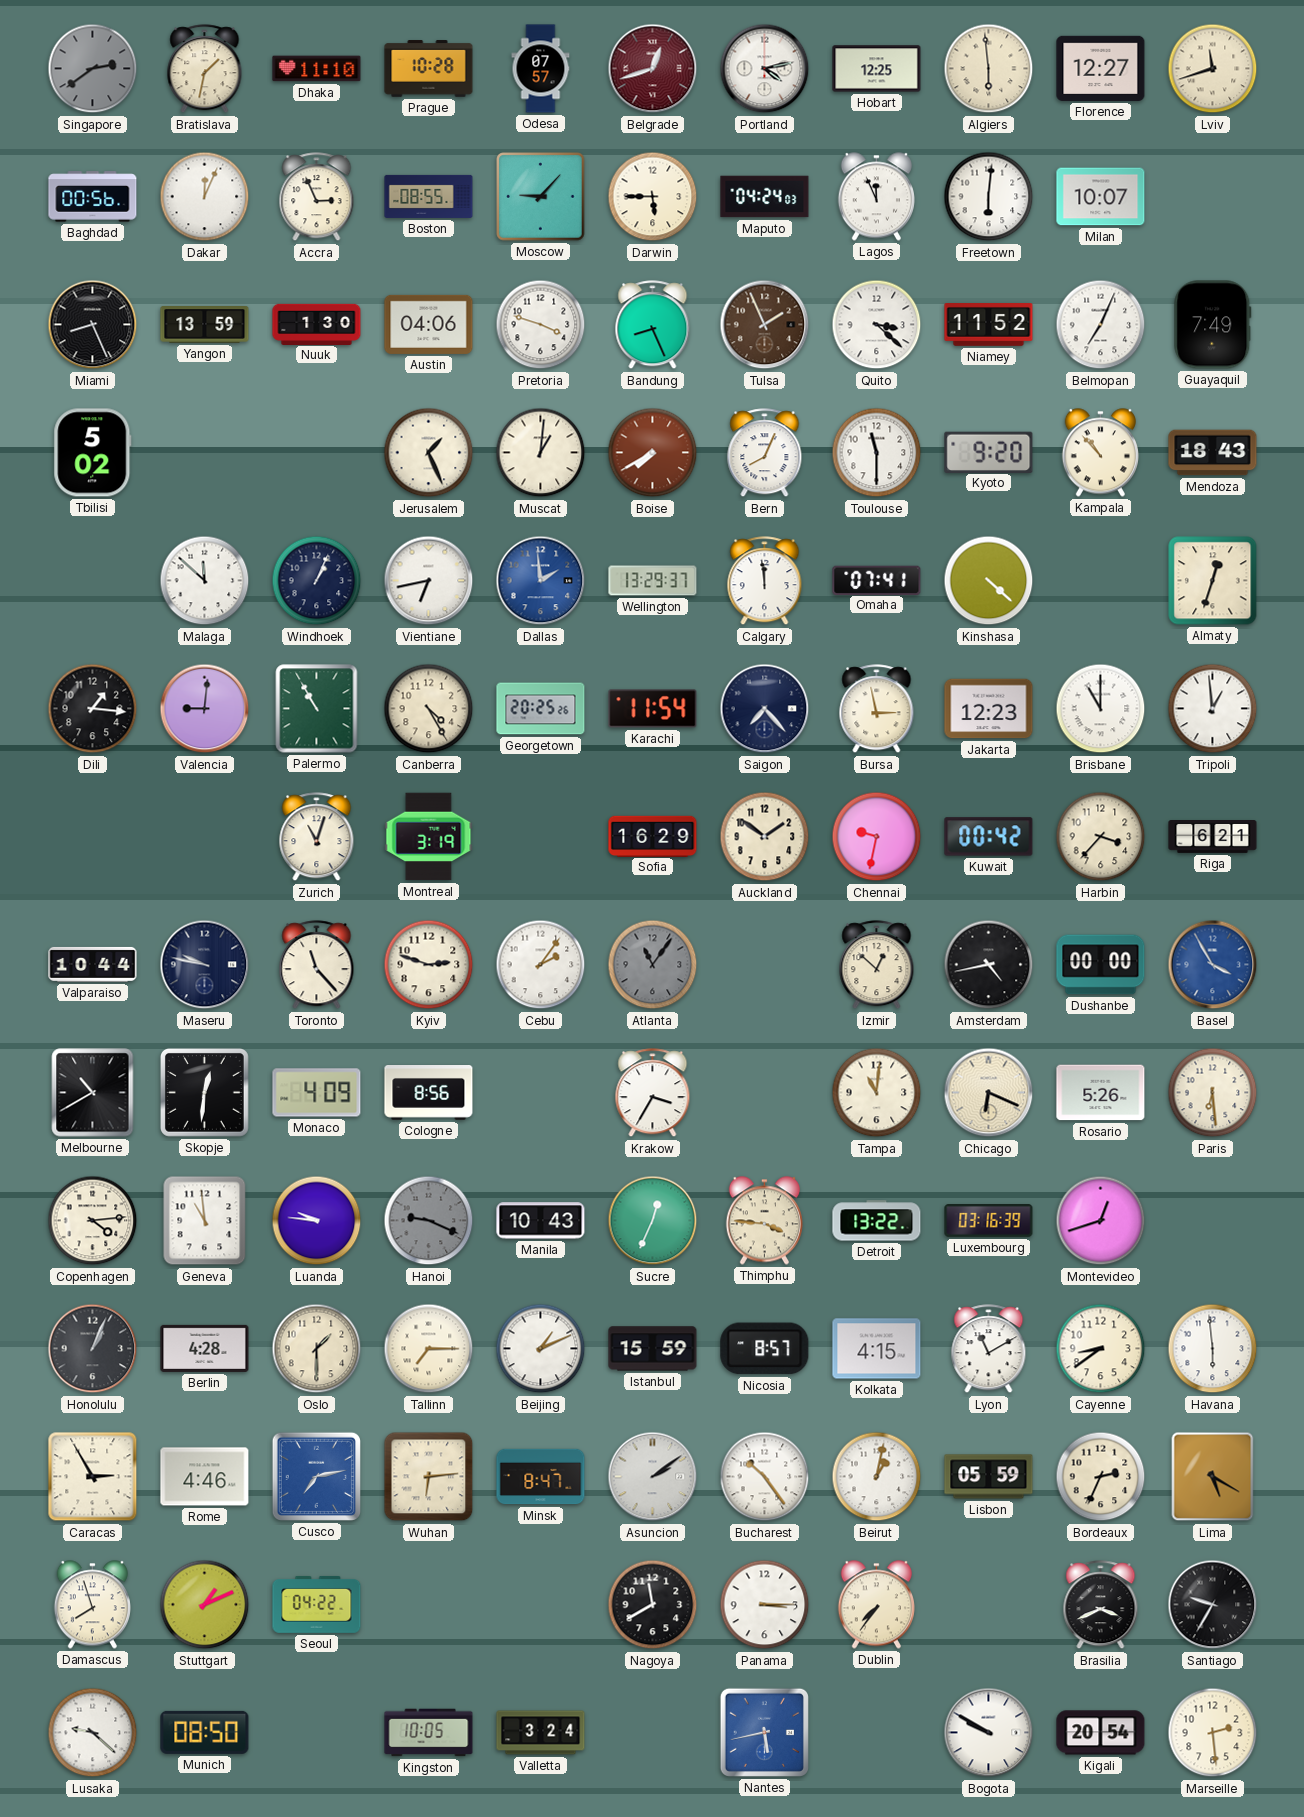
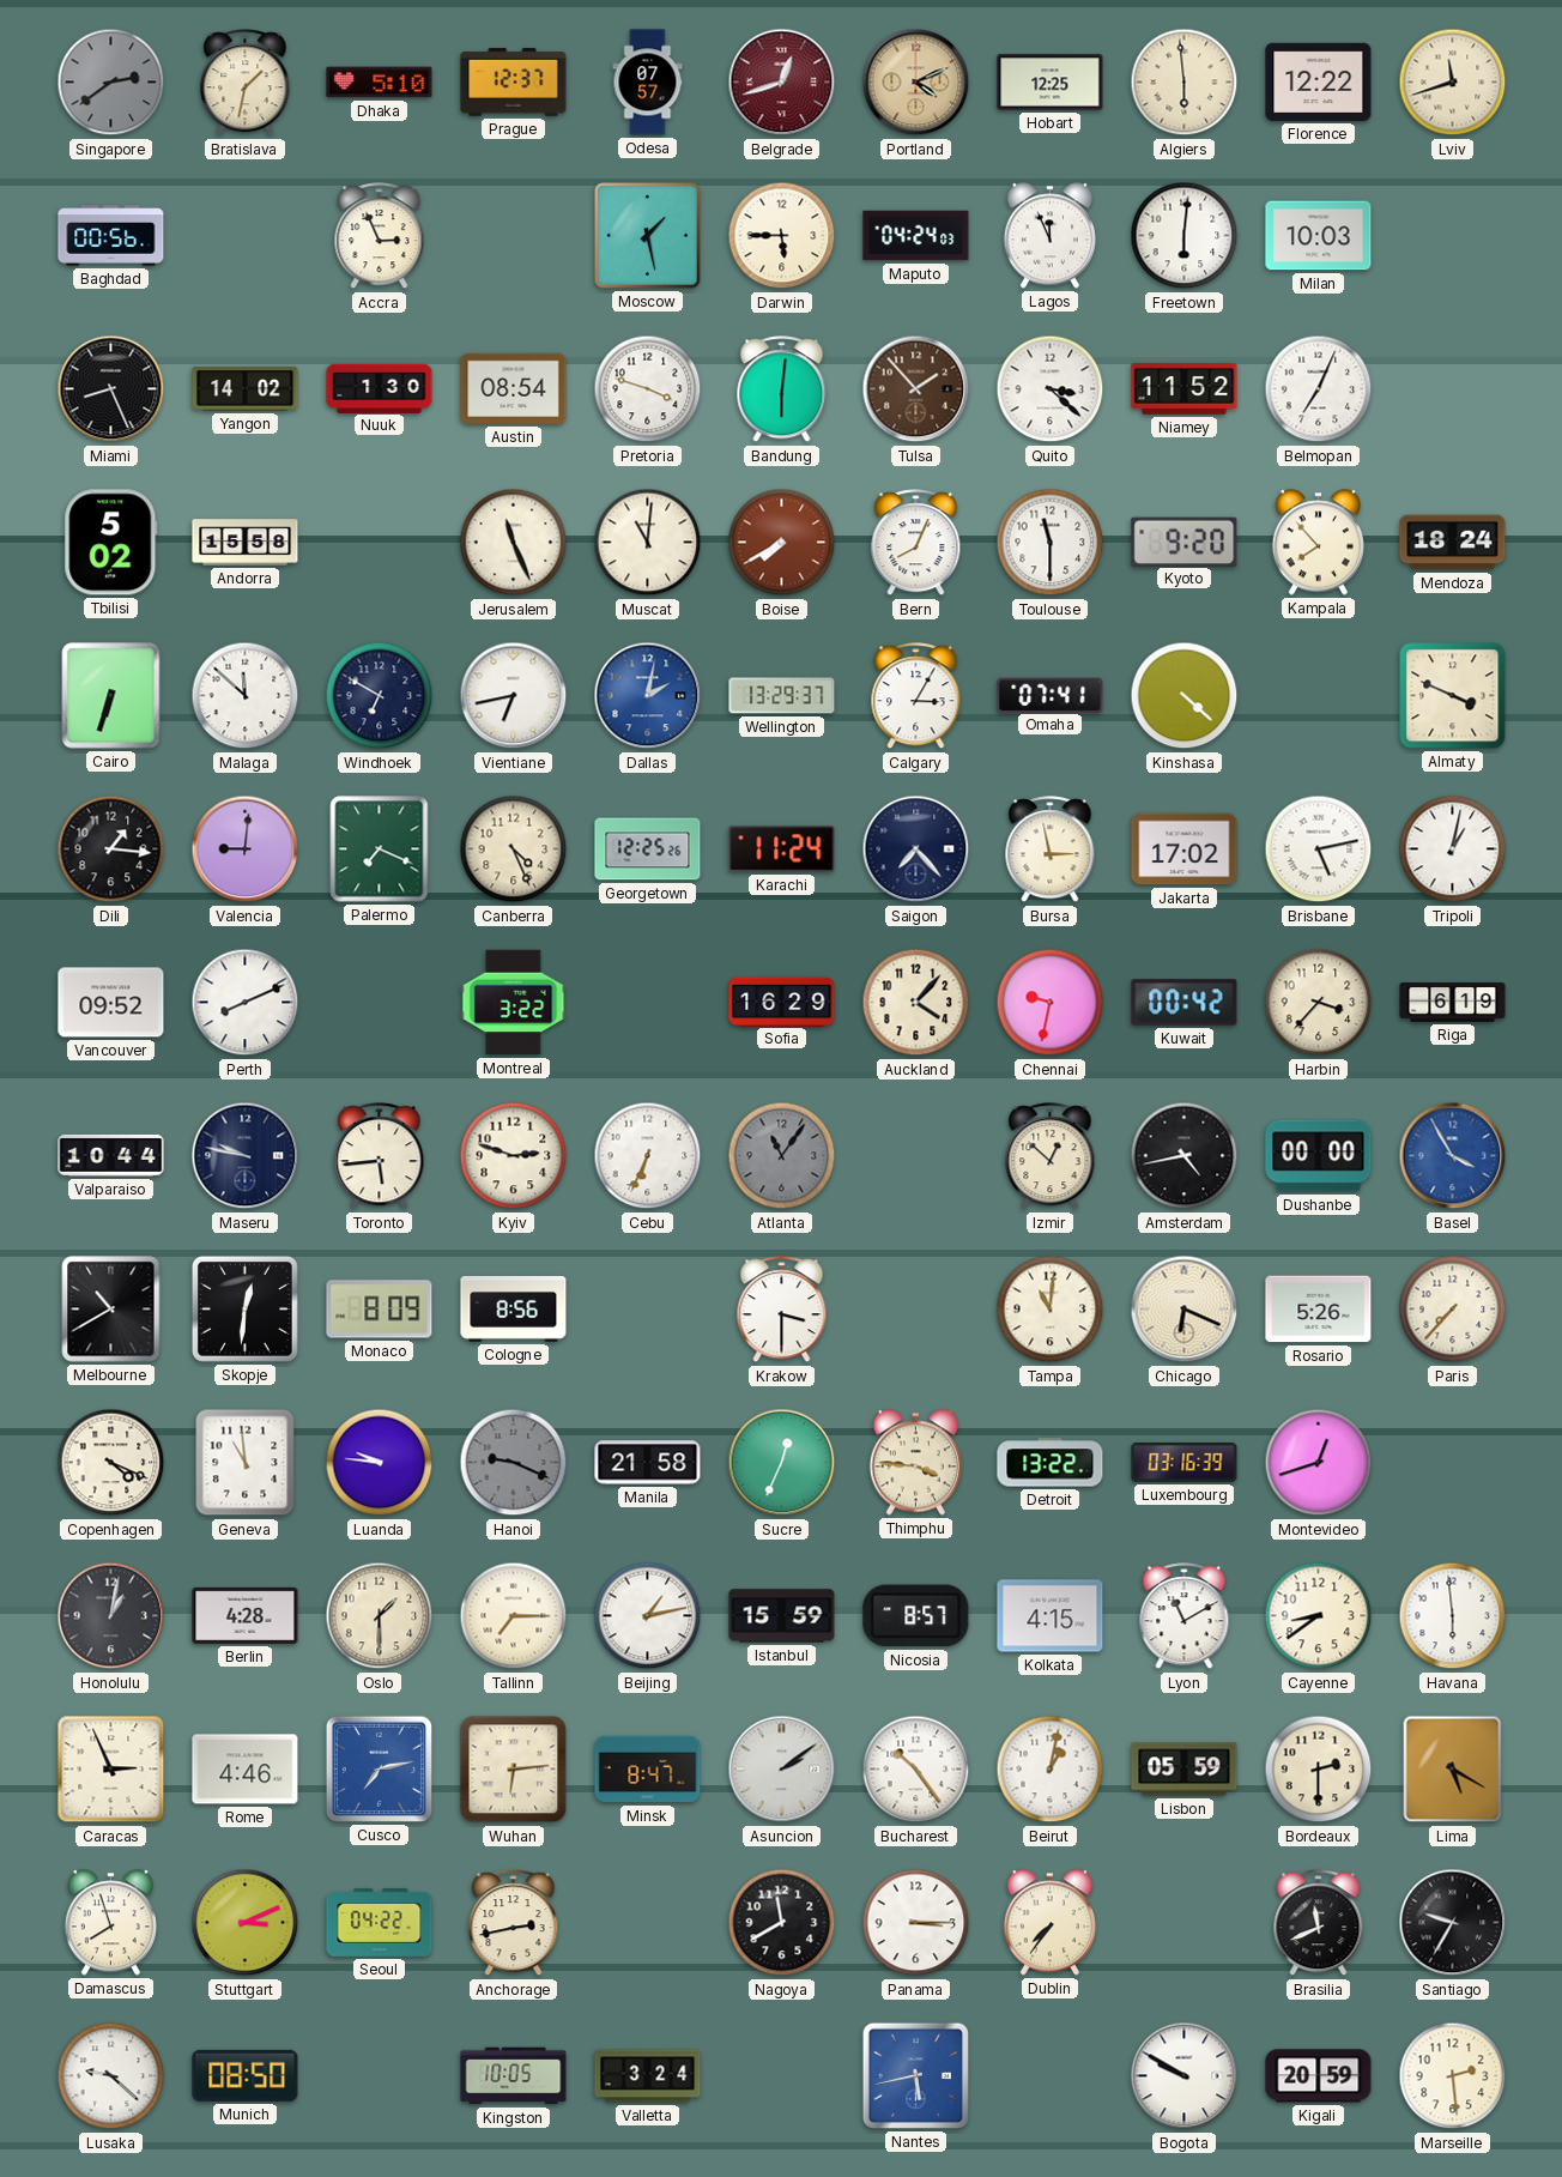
Dhaka: 11:10 -> 5:10
Prague: 10:28 -> 12:37
Portland: 4:13 -> 4:11
Portland dial: white -> champagne
Florence: 12:27 -> 12:22
Dakar: 12:04 -> none
Boston: 08:55 -> none
Moscow: 9:07 -> 1:28
Milan: 10:07 -> 10:03
Yangon: 13:59 -> 14:02
Austin: 04:06 -> 08:54
Bandung: 8:26 -> 6:01
Tulsa: 1:56 -> 1:53
Guayaquil: 7:49 -> none
Andorra: none -> 15:58
Jerusalem: 1:26 -> 11:26
Muscat: 1:01 -> 11:01
Kampala: 10:53 -> 7:53
Mendoza: 18:43 -> 18:24
Cairo: none -> 6:33
Windhoek: 1:04 -> 6:50
Dallas: 1:59 -> 2:02
Calgary: 11:59 -> 3:05
Almaty: 12:33 -> 3:49
Palermo: 10:55 -> 7:19
Canberra: 4:25 -> 4:26
Georgetown: 20:25 -> 12:25
Karachi: 11:54 -> 11:24
Jakarta: 12:23 -> 17:02
Brisbane: 11:00 -> 5:13
Tripoli: 12:59 -> 1:02
Vancouver: none -> 09:52
Perth: none -> 8:11
Zurich: 11:03 -> none
Montreal: 3:19 -> 3:22
Auckland: 1:51 -> 4:07
Riga: 6:21 -> 6:19
Toronto: 11:23 -> 5:44
Cebu: 2:06 -> 6:34
Monaco: 4:09 -> 8:09
Krakow: 3:35 -> 3:30
Paris: 6:29 -> 7:37
Copenhagen: 4:14 -> 4:19
Manila: 10:43 -> 21:58
Honolulu: 1:04 -> 1:02
Beijing: 1:11 -> 1:13
Caracas: 2:55 -> 2:56
Bordeaux: 2:34 -> 2:30
Stuttgart: 1:11 -> 3:11
Anchorage: none -> 2:43
Brasilia: 3:41 -> 11:41
Kigali: 20:54 -> 20:59
